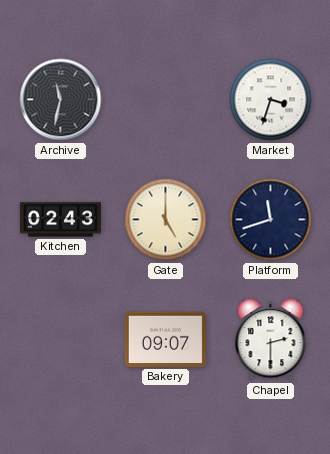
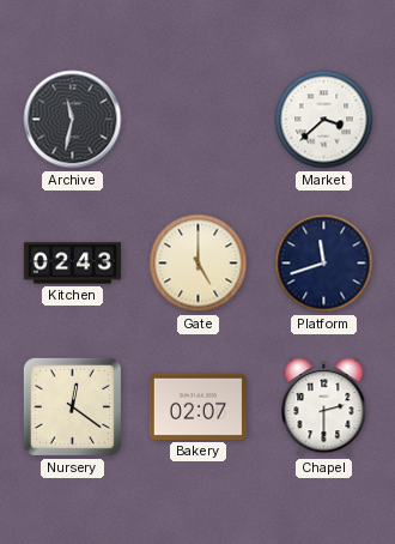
Market: 3:33 -> 3:38
Nursery: none -> 12:21
Bakery: 09:07 -> 02:07
